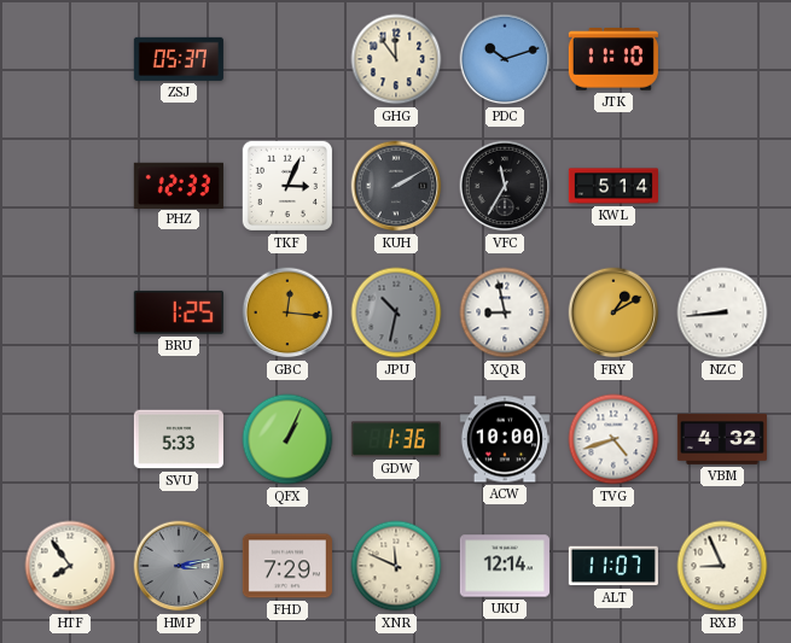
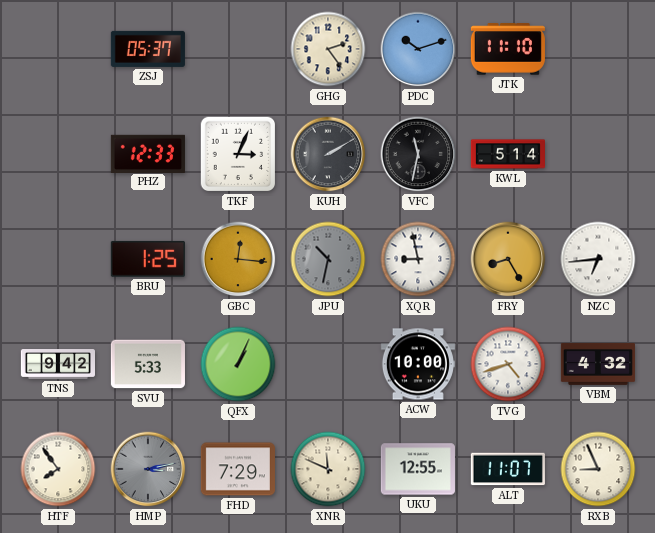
GHG: 11:54 -> 2:24
VFC: 11:35 -> 11:32
FRY: 1:10 -> 8:25
NZC: 8:44 -> 6:44
TNS: none -> 9:42
GDW: 1:36 -> none
UKU: 12:14 -> 12:55
